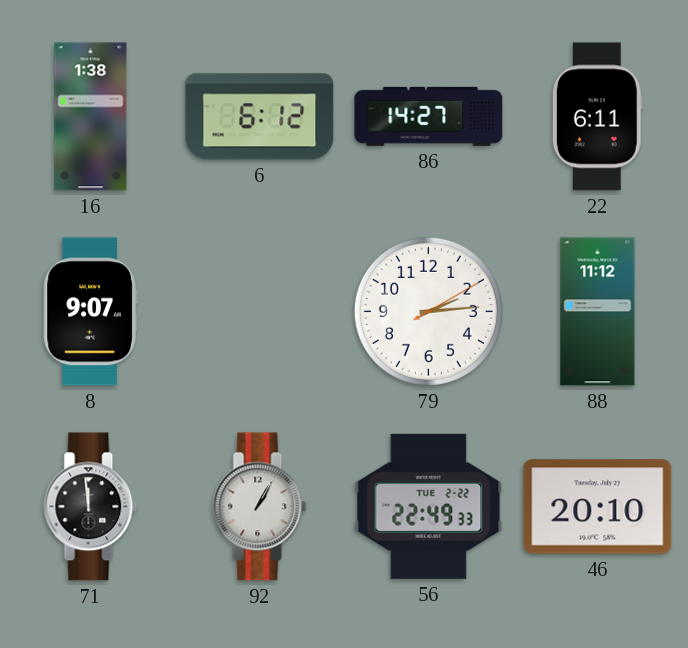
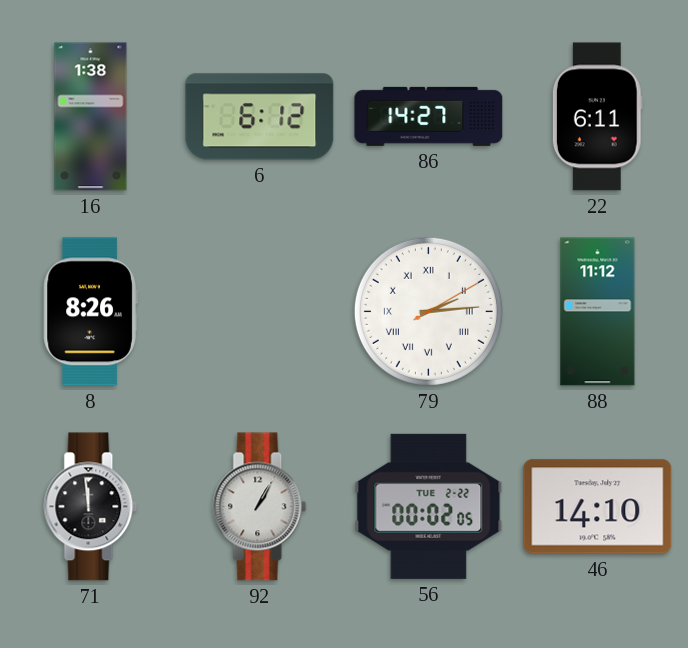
8: 9:07 -> 8:26
79 numerals: Arabic -> Roman
56: 22:49 -> 00:02
46: 20:10 -> 14:10
